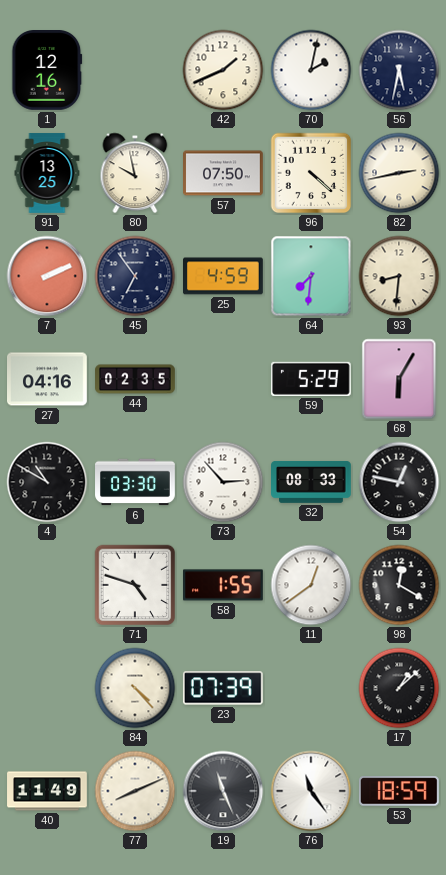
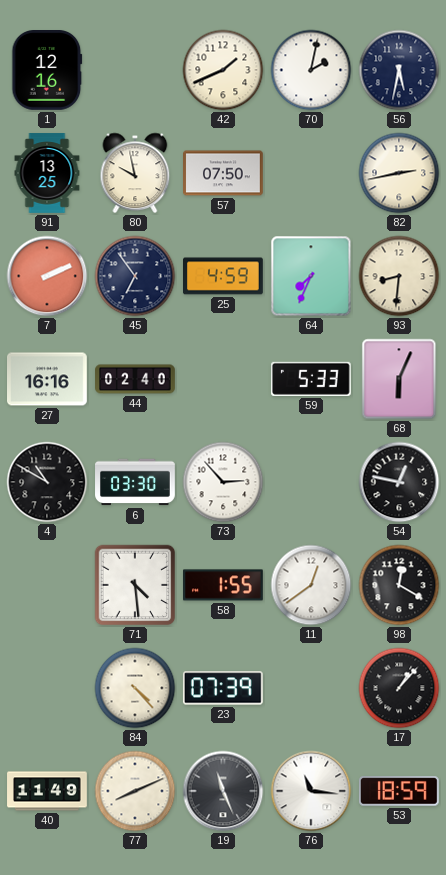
96: 4:22 -> none
64: 7:31 -> 7:34
27: 04:16 -> 16:16
44: 02:35 -> 02:40
59: 5:29 -> 5:33
68: 6:05 -> 6:04
32: 08:33 -> none
71: 4:48 -> 4:29
17: 1:08 -> 1:07
76: 11:24 -> 11:16
